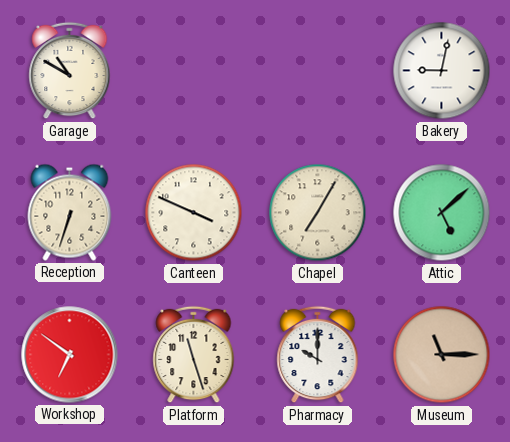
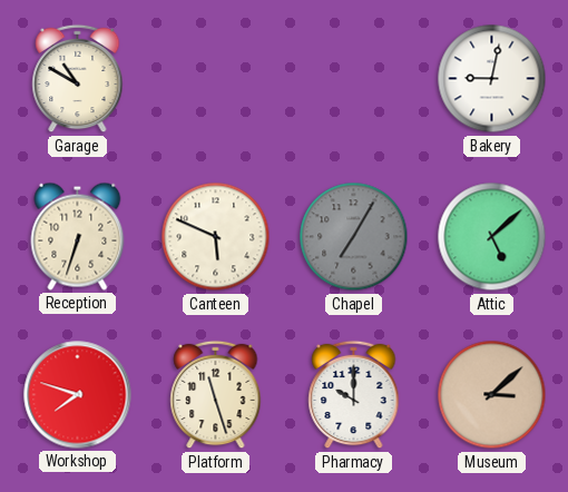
Canteen: 3:49 -> 5:49
Chapel dial: cream -> grey
Workshop: 6:51 -> 7:48
Museum: 11:15 -> 3:08
